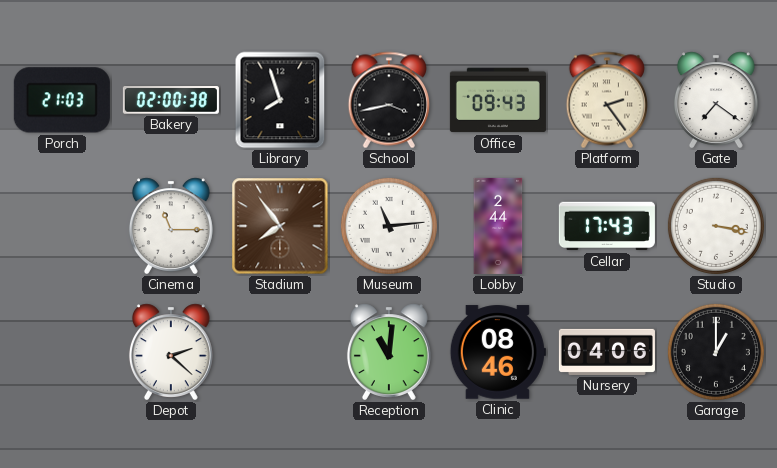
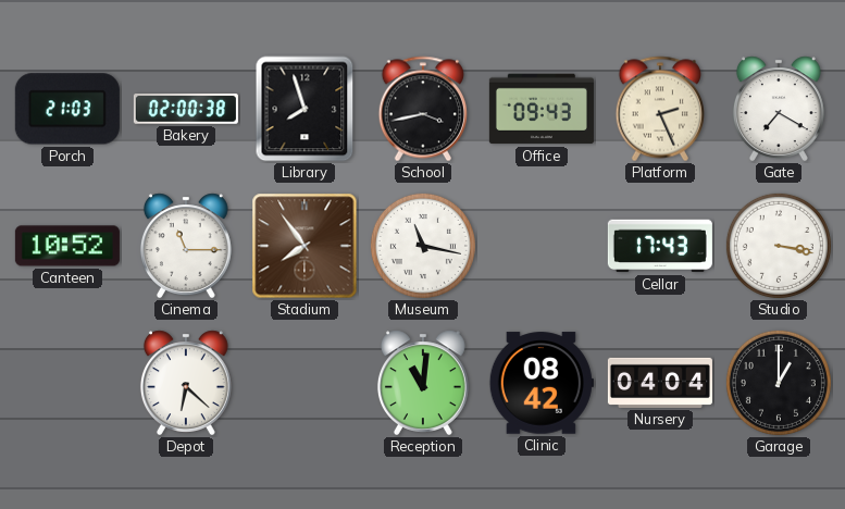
Platform: 2:24 -> 2:26
Gate: 7:21 -> 7:20
Canteen: none -> 10:52
Museum: 11:14 -> 11:17
Lobby: 2:44 -> none
Depot: 2:22 -> 6:22
Clinic: 08:46 -> 08:42
Nursery: 04:06 -> 04:04
